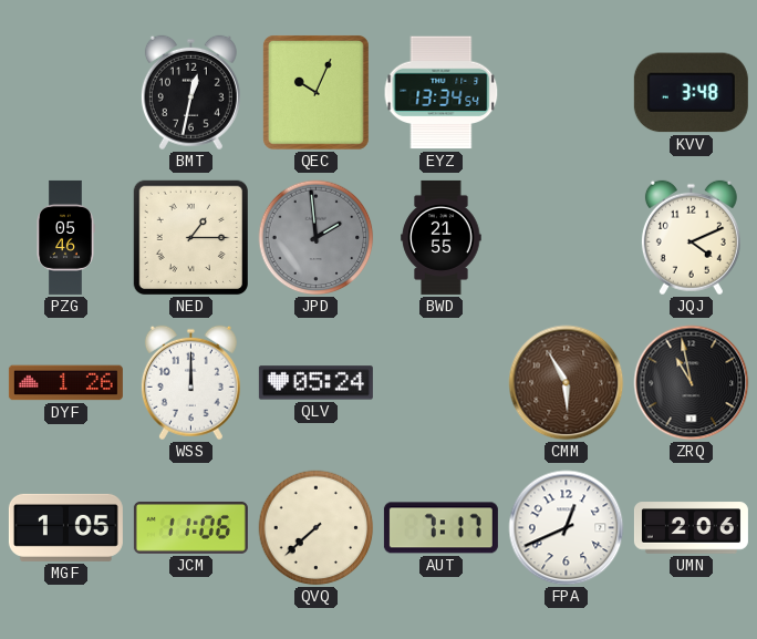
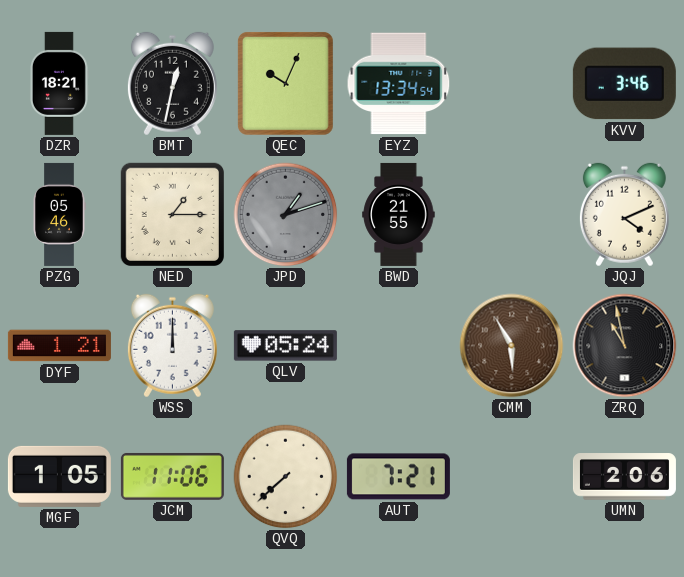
DZR: none -> 18:21
KVV: 3:48 -> 3:46
JPD: 1:59 -> 1:12
DYF: 1:26 -> 1:21
AUT: 7:17 -> 7:21
FPA: 12:41 -> none
